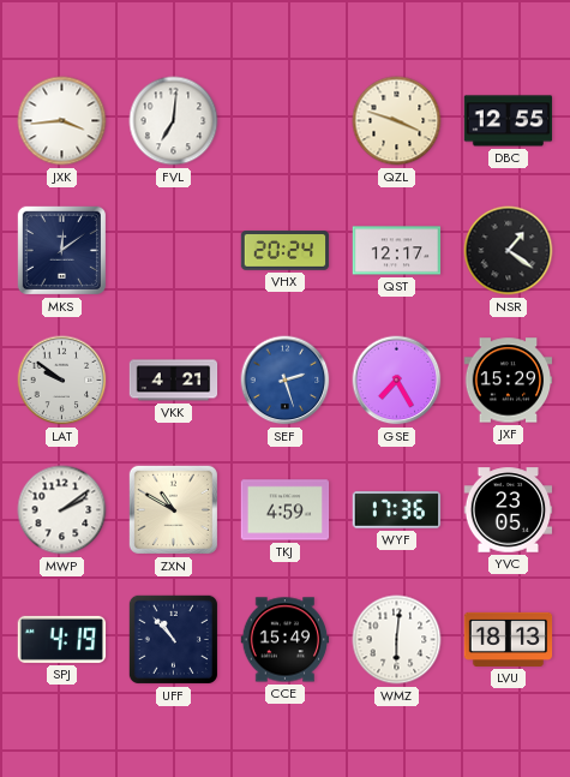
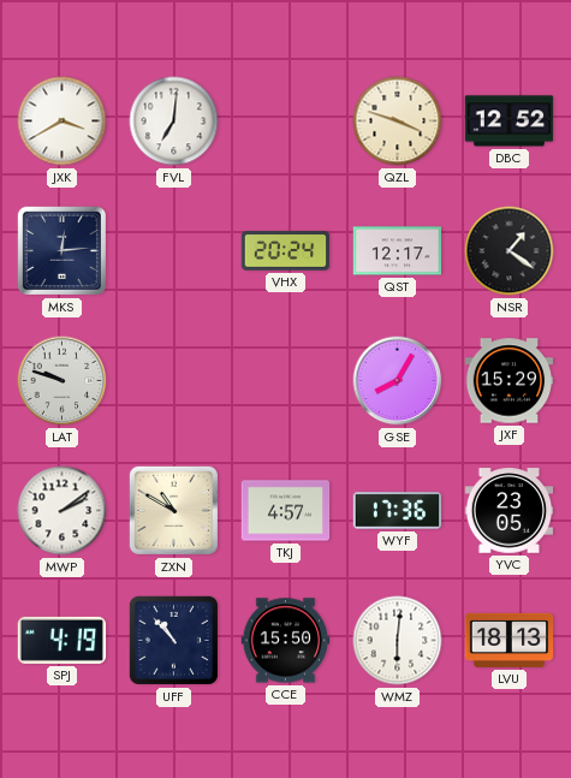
JXK: 3:44 -> 3:40
DBC: 12:55 -> 12:52
MKS: 12:09 -> 12:14
LAT: 9:51 -> 9:48
VKK: 4:21 -> none
SEF: 2:27 -> none
GSE: 7:25 -> 8:05
TKJ: 4:59 -> 4:57
CCE: 15:49 -> 15:50
